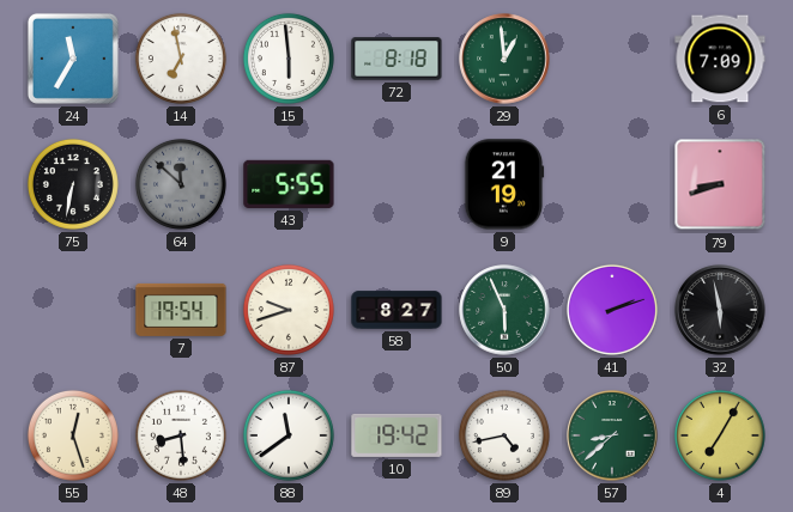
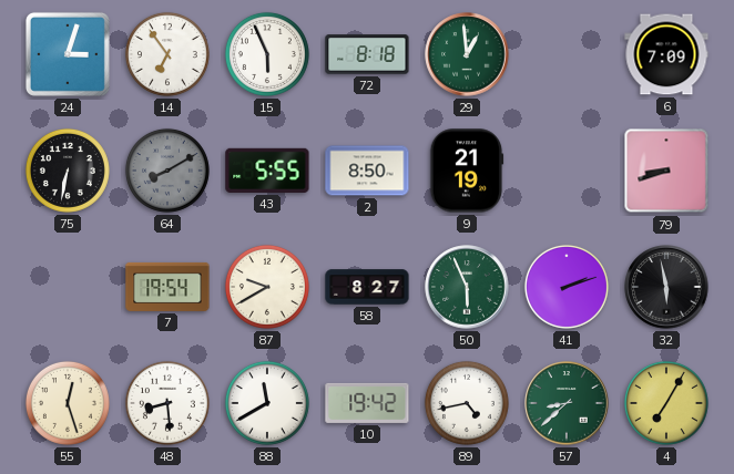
24: 11:35 -> 3:03
14: 6:58 -> 6:54
15: 5:59 -> 5:56
64: 11:52 -> 8:10
2: none -> 8:50
87: 9:42 -> 9:40
88: 11:39 -> 11:40
